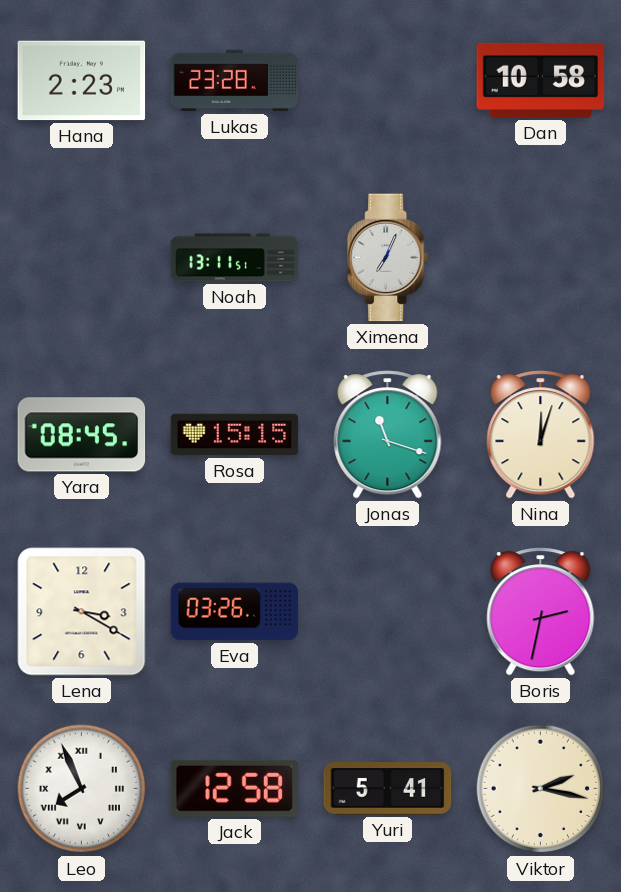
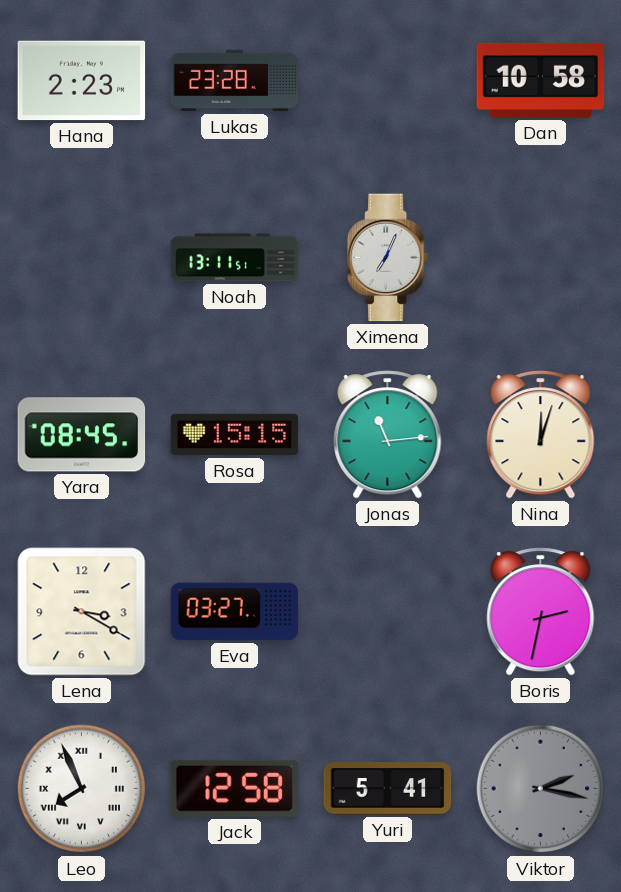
Jonas: 11:18 -> 11:14
Eva: 03:26 -> 03:27
Viktor dial: cream -> grey
